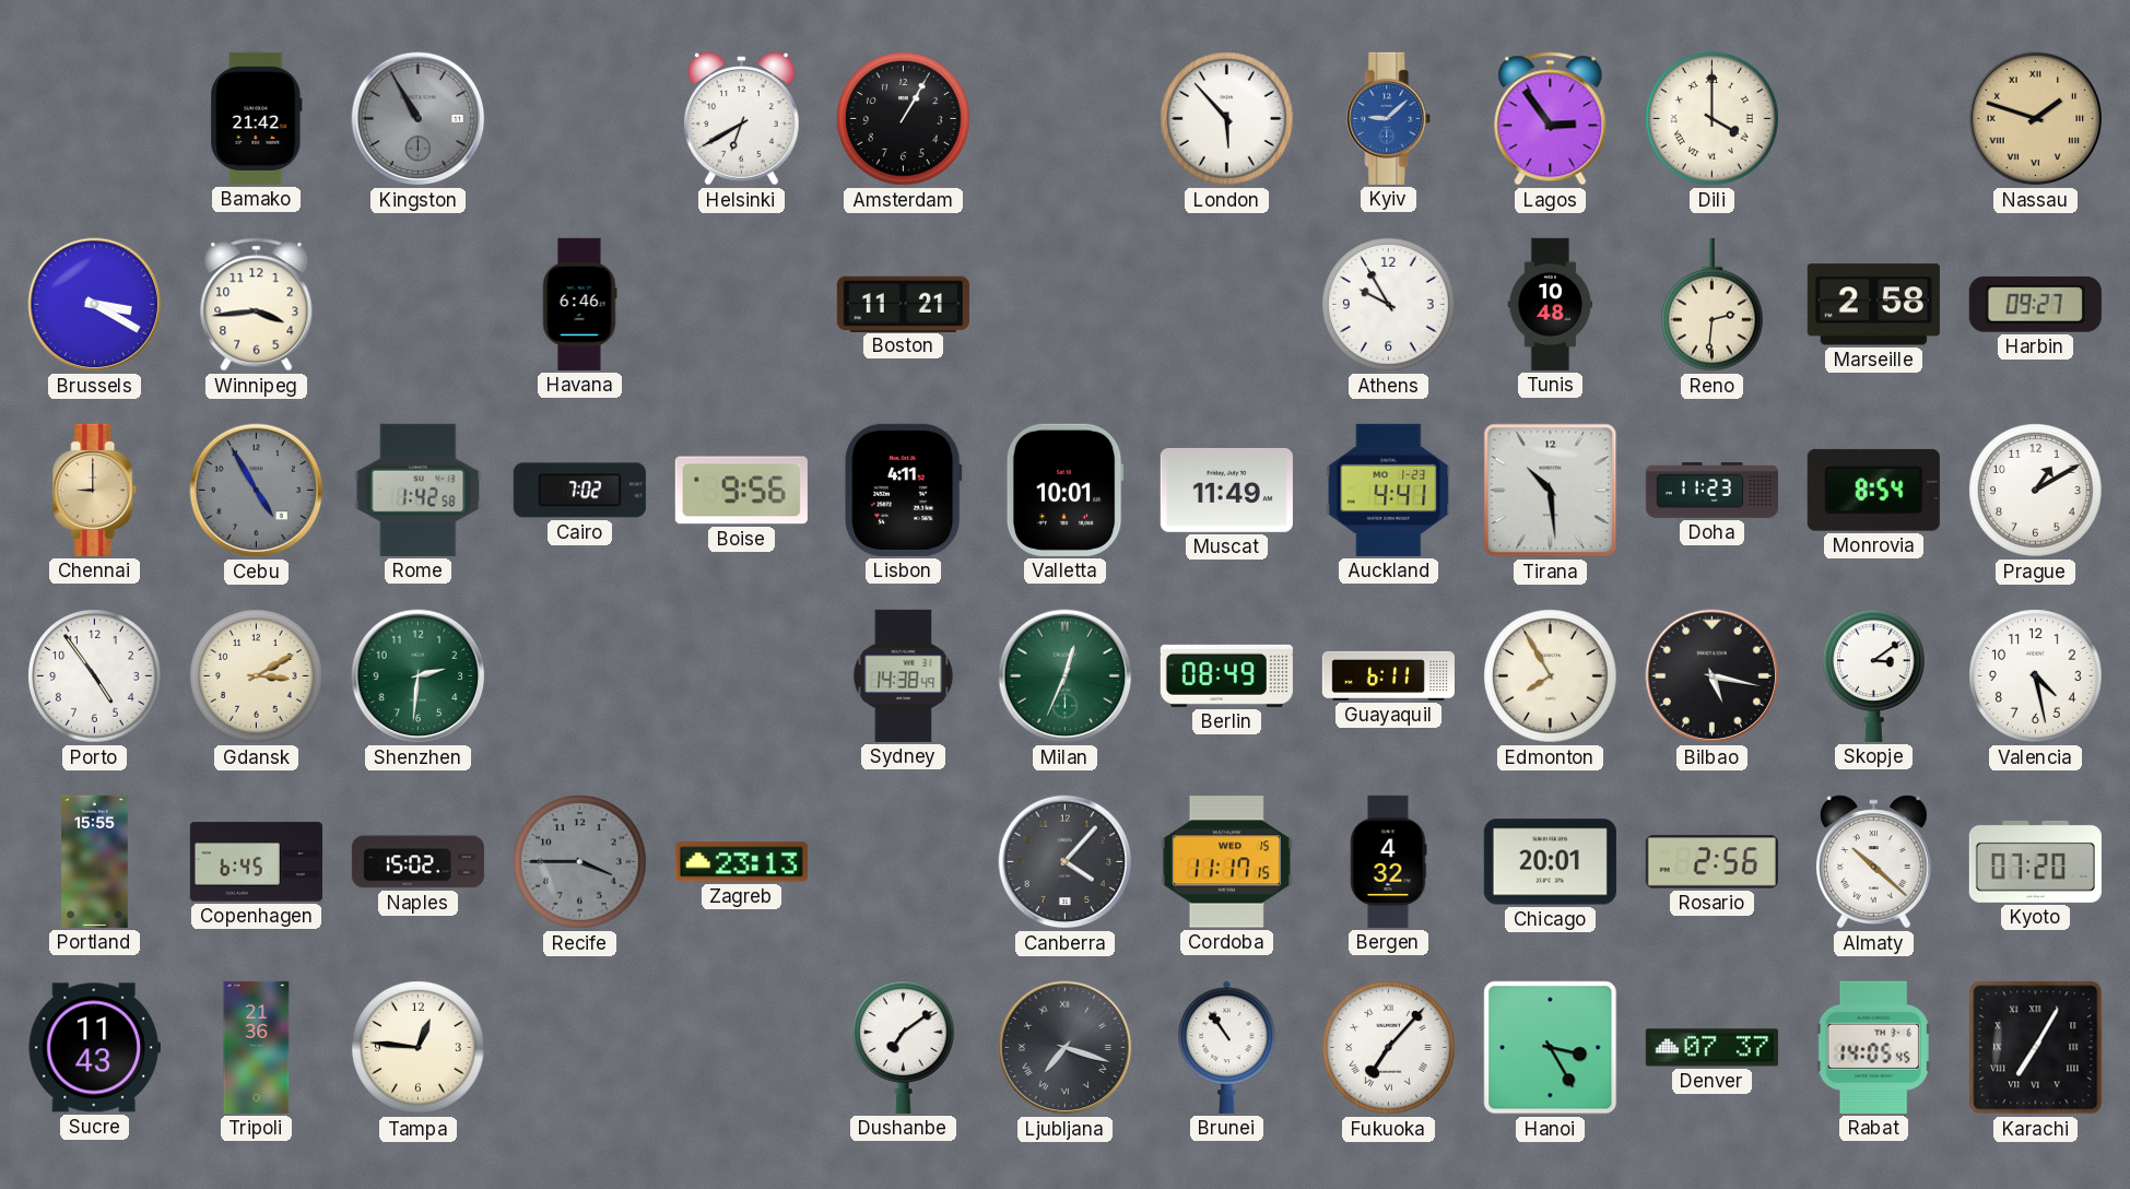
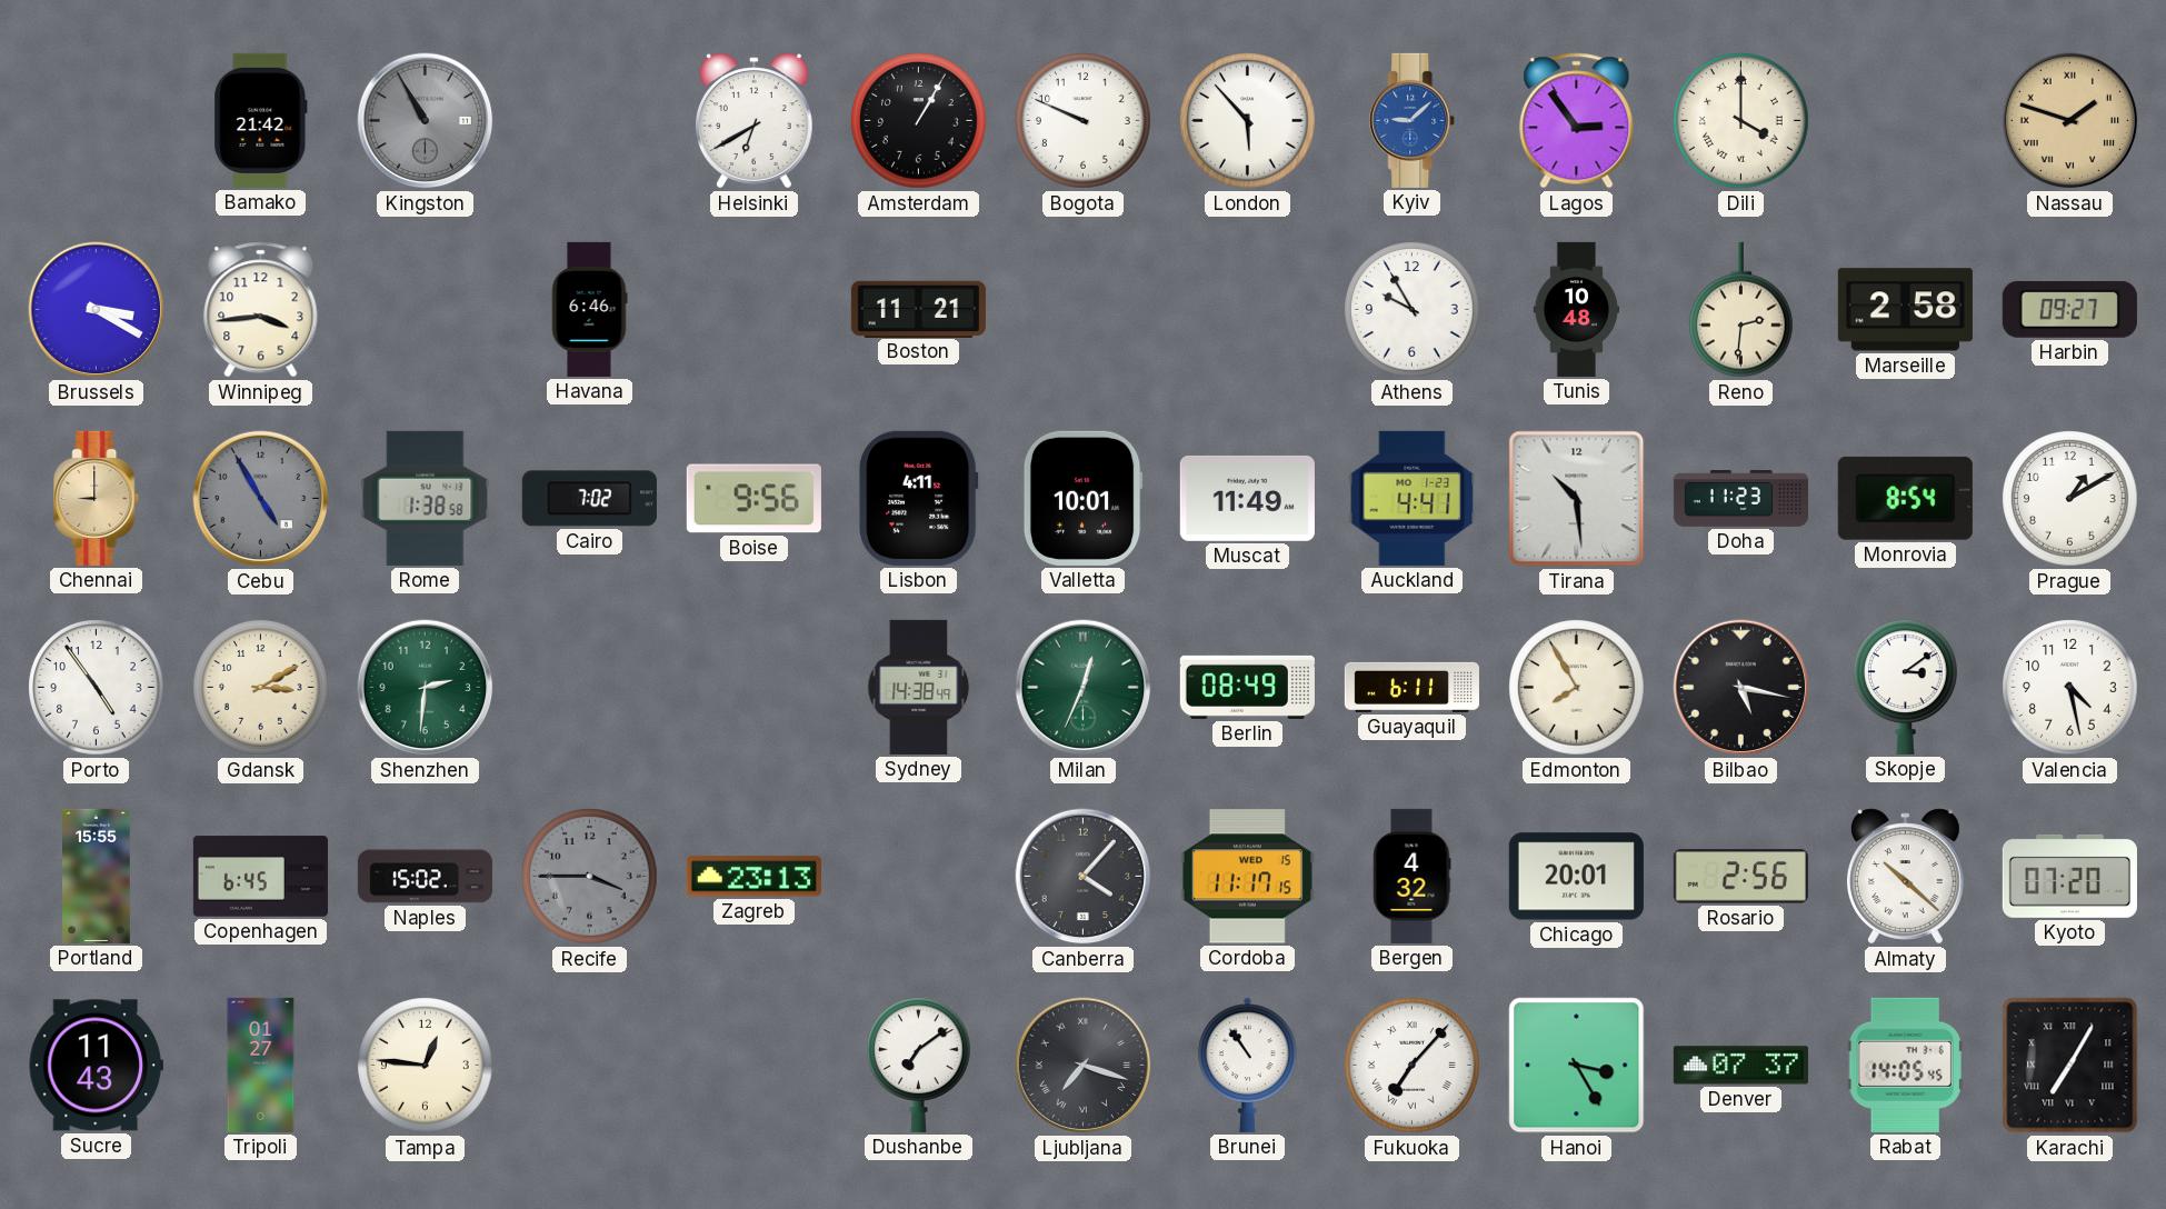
Bogota: none -> 9:49
Rome: 1:42 -> 1:38
Tripoli: 21:36 -> 01:27
